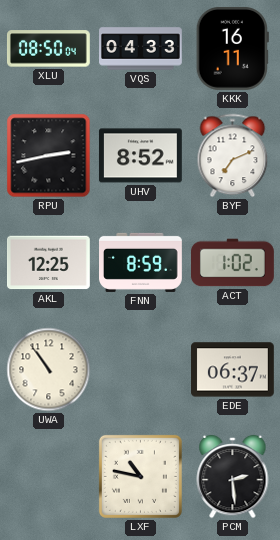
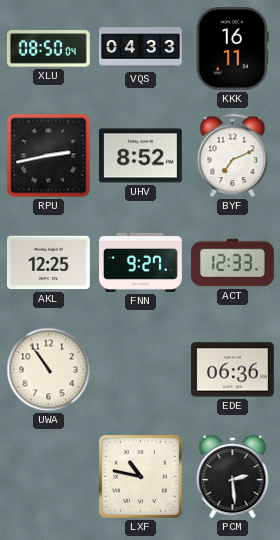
FNN: 8:59 -> 9:27
ACT: 1:02 -> 12:33
EDE: 06:37 -> 06:36
